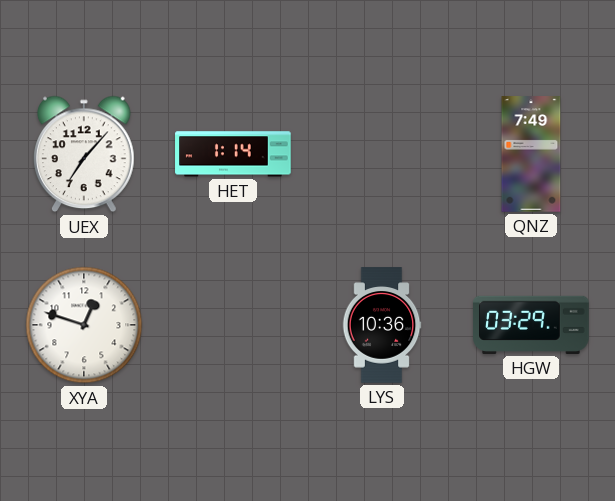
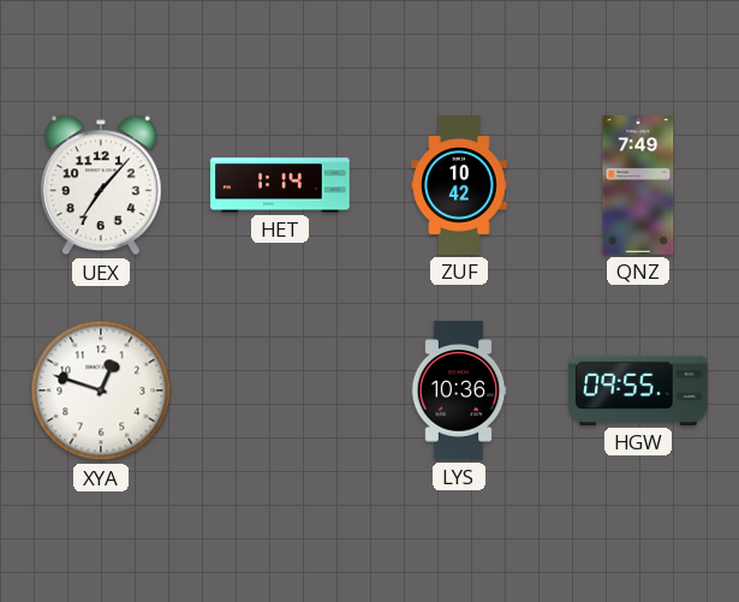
ZUF: none -> 10:42
HGW: 03:29 -> 09:55
